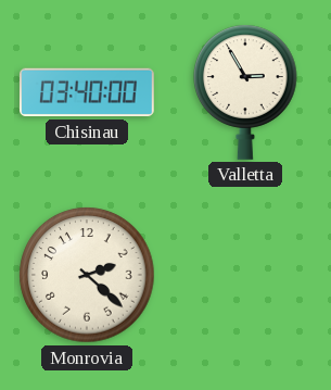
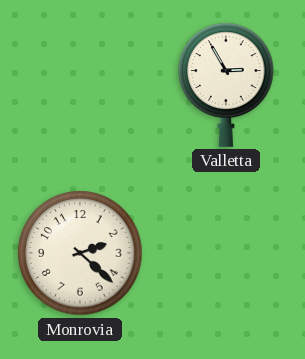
Chisinau: 03:40 -> none
